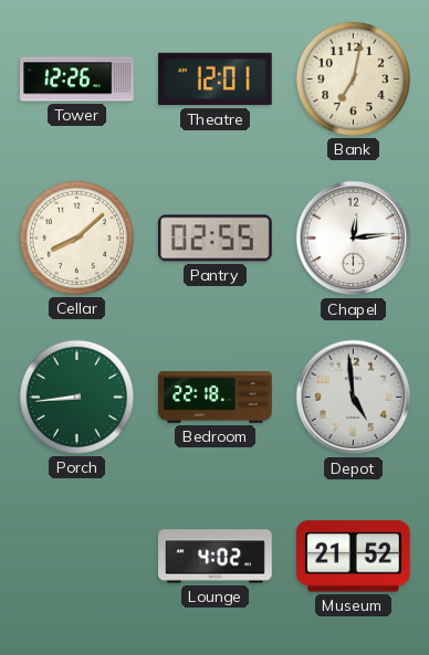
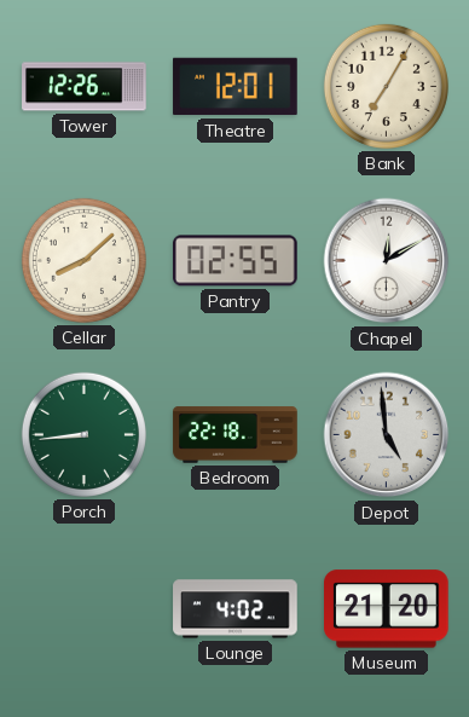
Bank: 7:02 -> 7:05
Chapel: 12:14 -> 12:10
Museum: 21:52 -> 21:20
